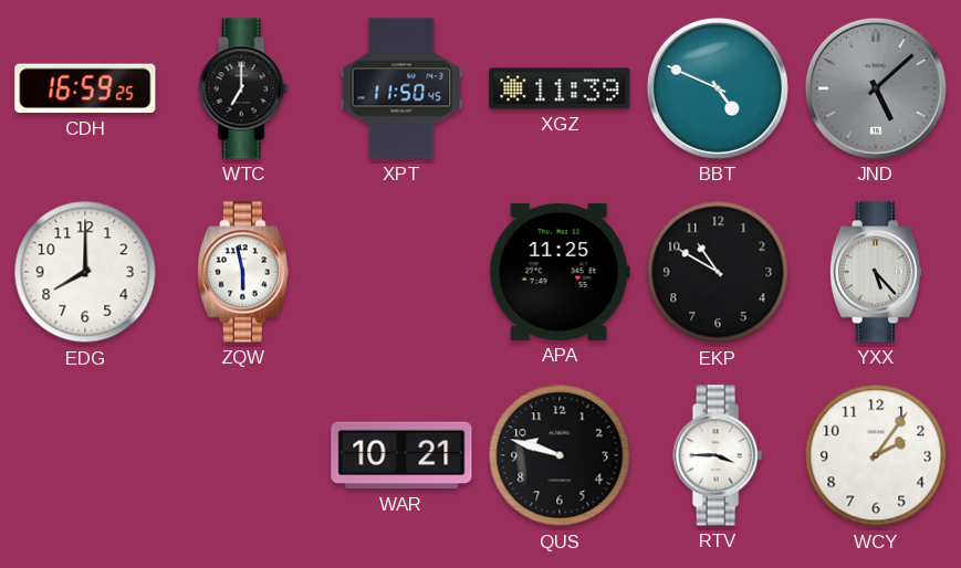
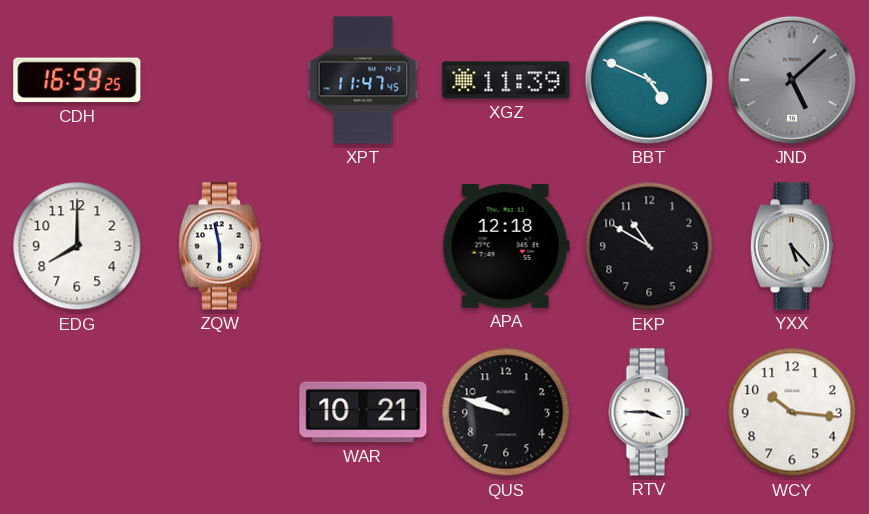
WTC: 7:00 -> none
XPT: 11:50 -> 11:47
APA: 11:25 -> 12:18
WCY: 2:06 -> 10:16
